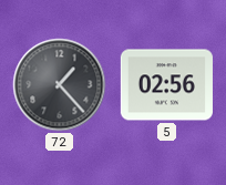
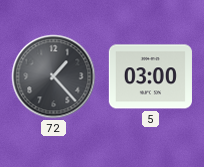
5: 02:56 -> 03:00
